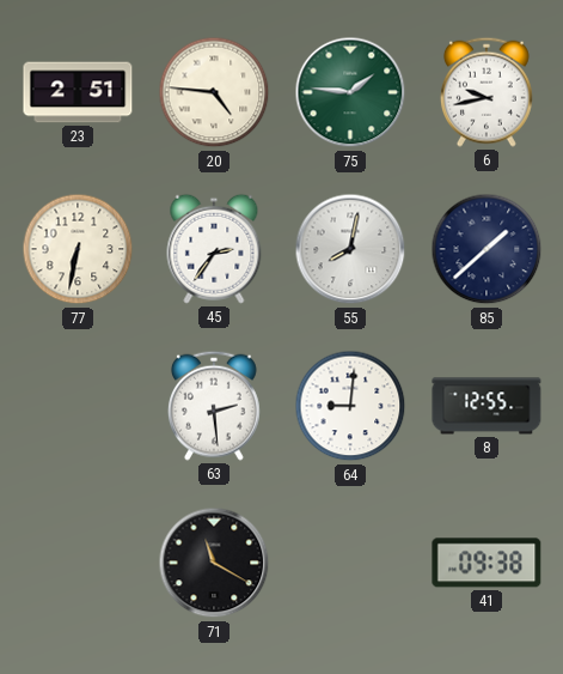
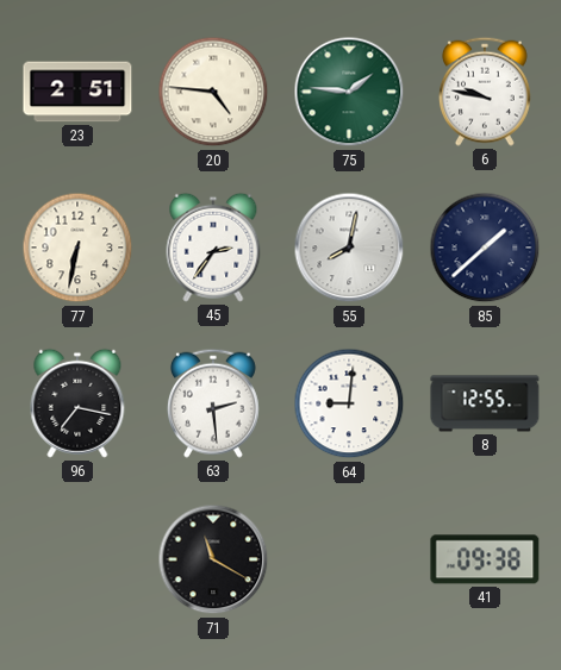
6: 9:43 -> 9:47
96: none -> 7:17
